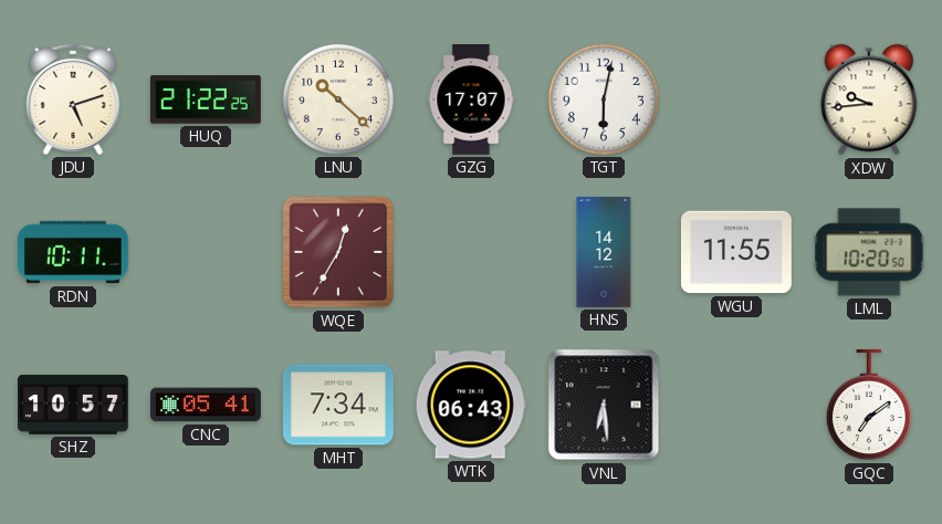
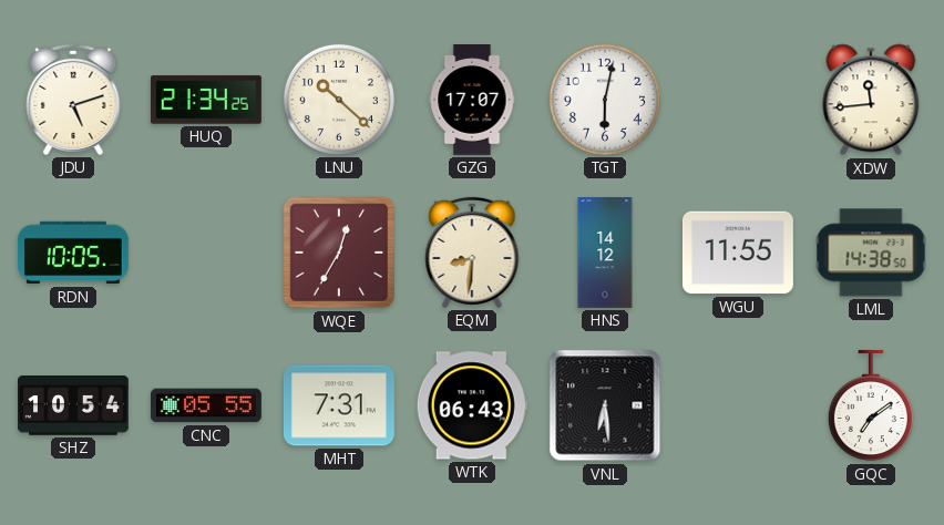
HUQ: 21:22 -> 21:34
XDW: 9:44 -> 11:44
RDN: 10:11 -> 10:05
EQM: none -> 8:31
LML: 10:20 -> 14:38
SHZ: 10:57 -> 10:54
CNC: 05:41 -> 05:55
MHT: 7:34 -> 7:31
